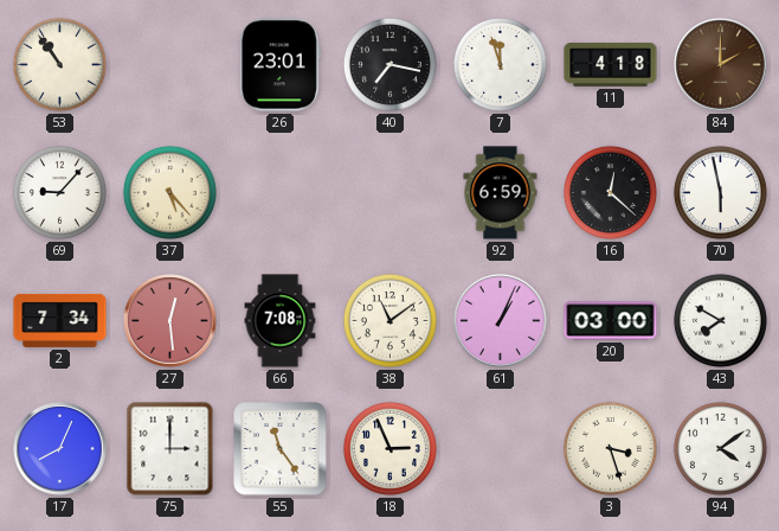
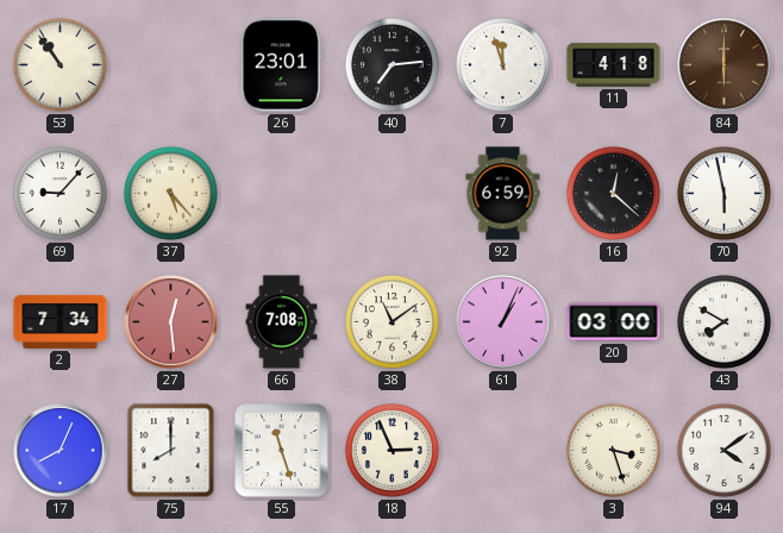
40: 7:17 -> 7:14
84: 2:00 -> 6:00
75: 3:00 -> 8:00
55: 11:24 -> 11:27
